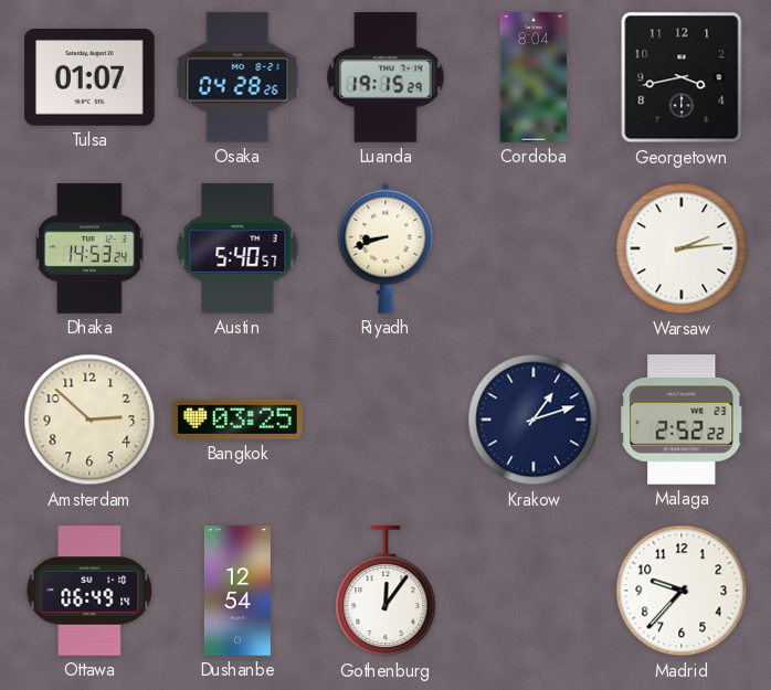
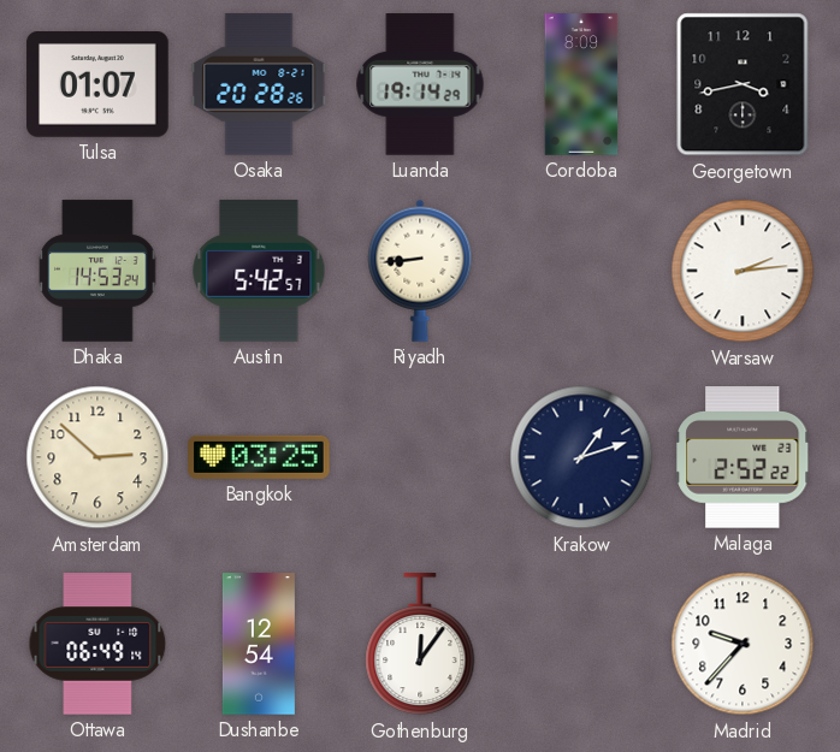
Osaka: 04:28 -> 20:28
Luanda: 19:15 -> 19:14
Cordoba: 8:04 -> 8:09
Austin: 5:40 -> 5:42
Riyadh: 8:42 -> 8:44
